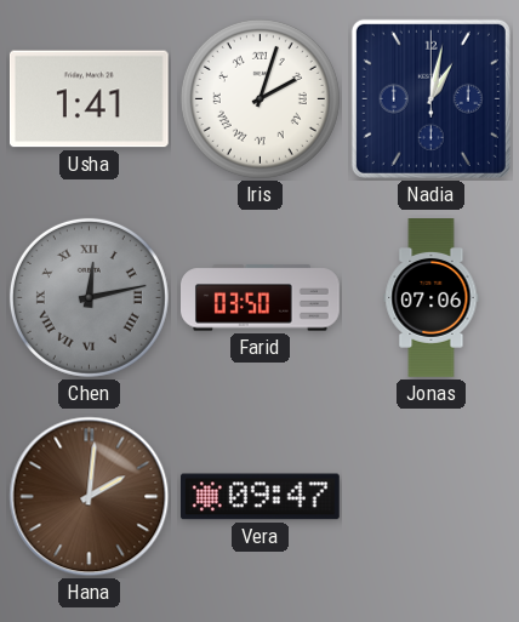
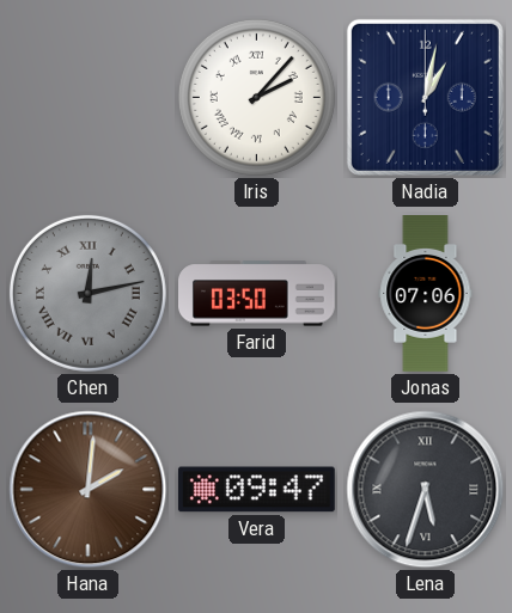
Usha: 1:41 -> none
Iris: 2:03 -> 2:07
Lena: none -> 5:33
